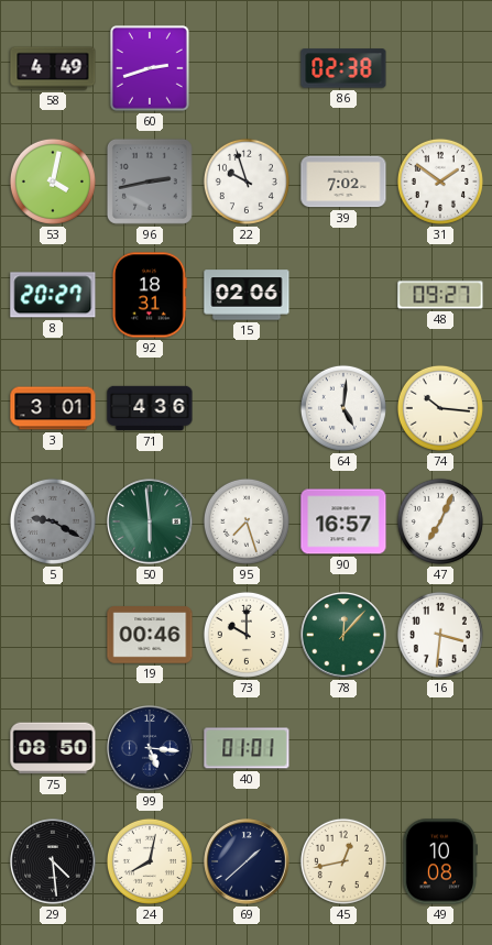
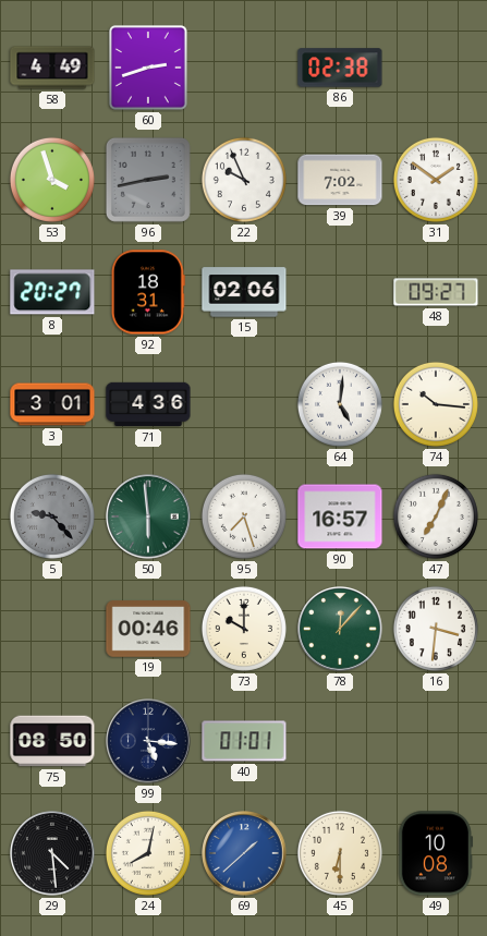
53: 4:02 -> 3:57
22: 9:57 -> 9:56
5: 9:20 -> 9:23
69 dial: navy -> blue
45: 12:43 -> 6:30
